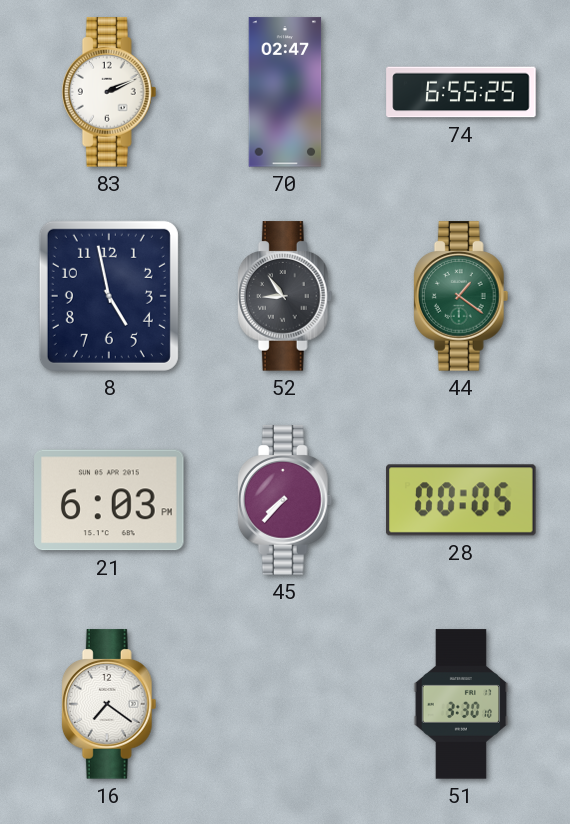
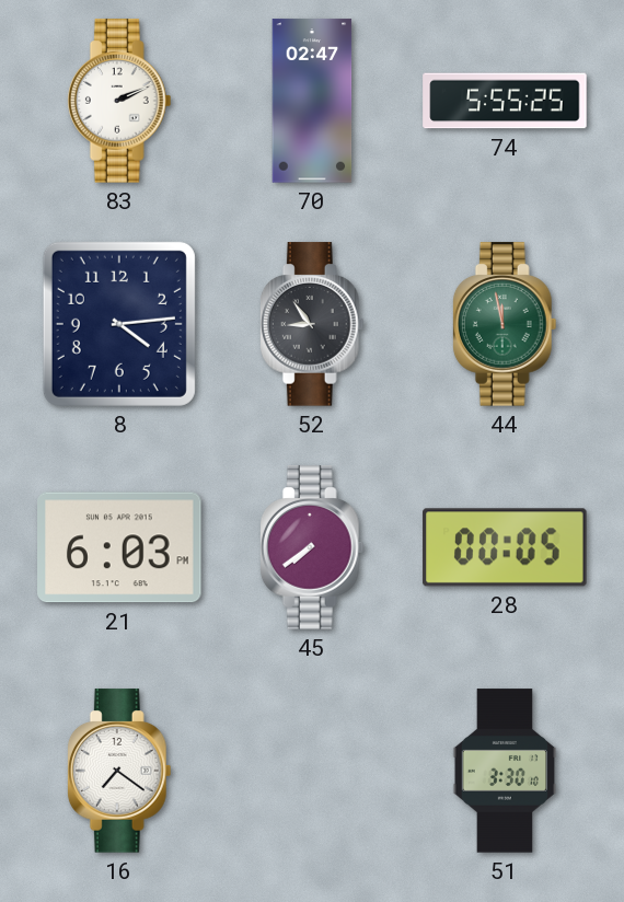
74: 6:55 -> 5:55
8: 4:58 -> 4:14
44: 1:21 -> 11:58
45: 7:37 -> 7:39
